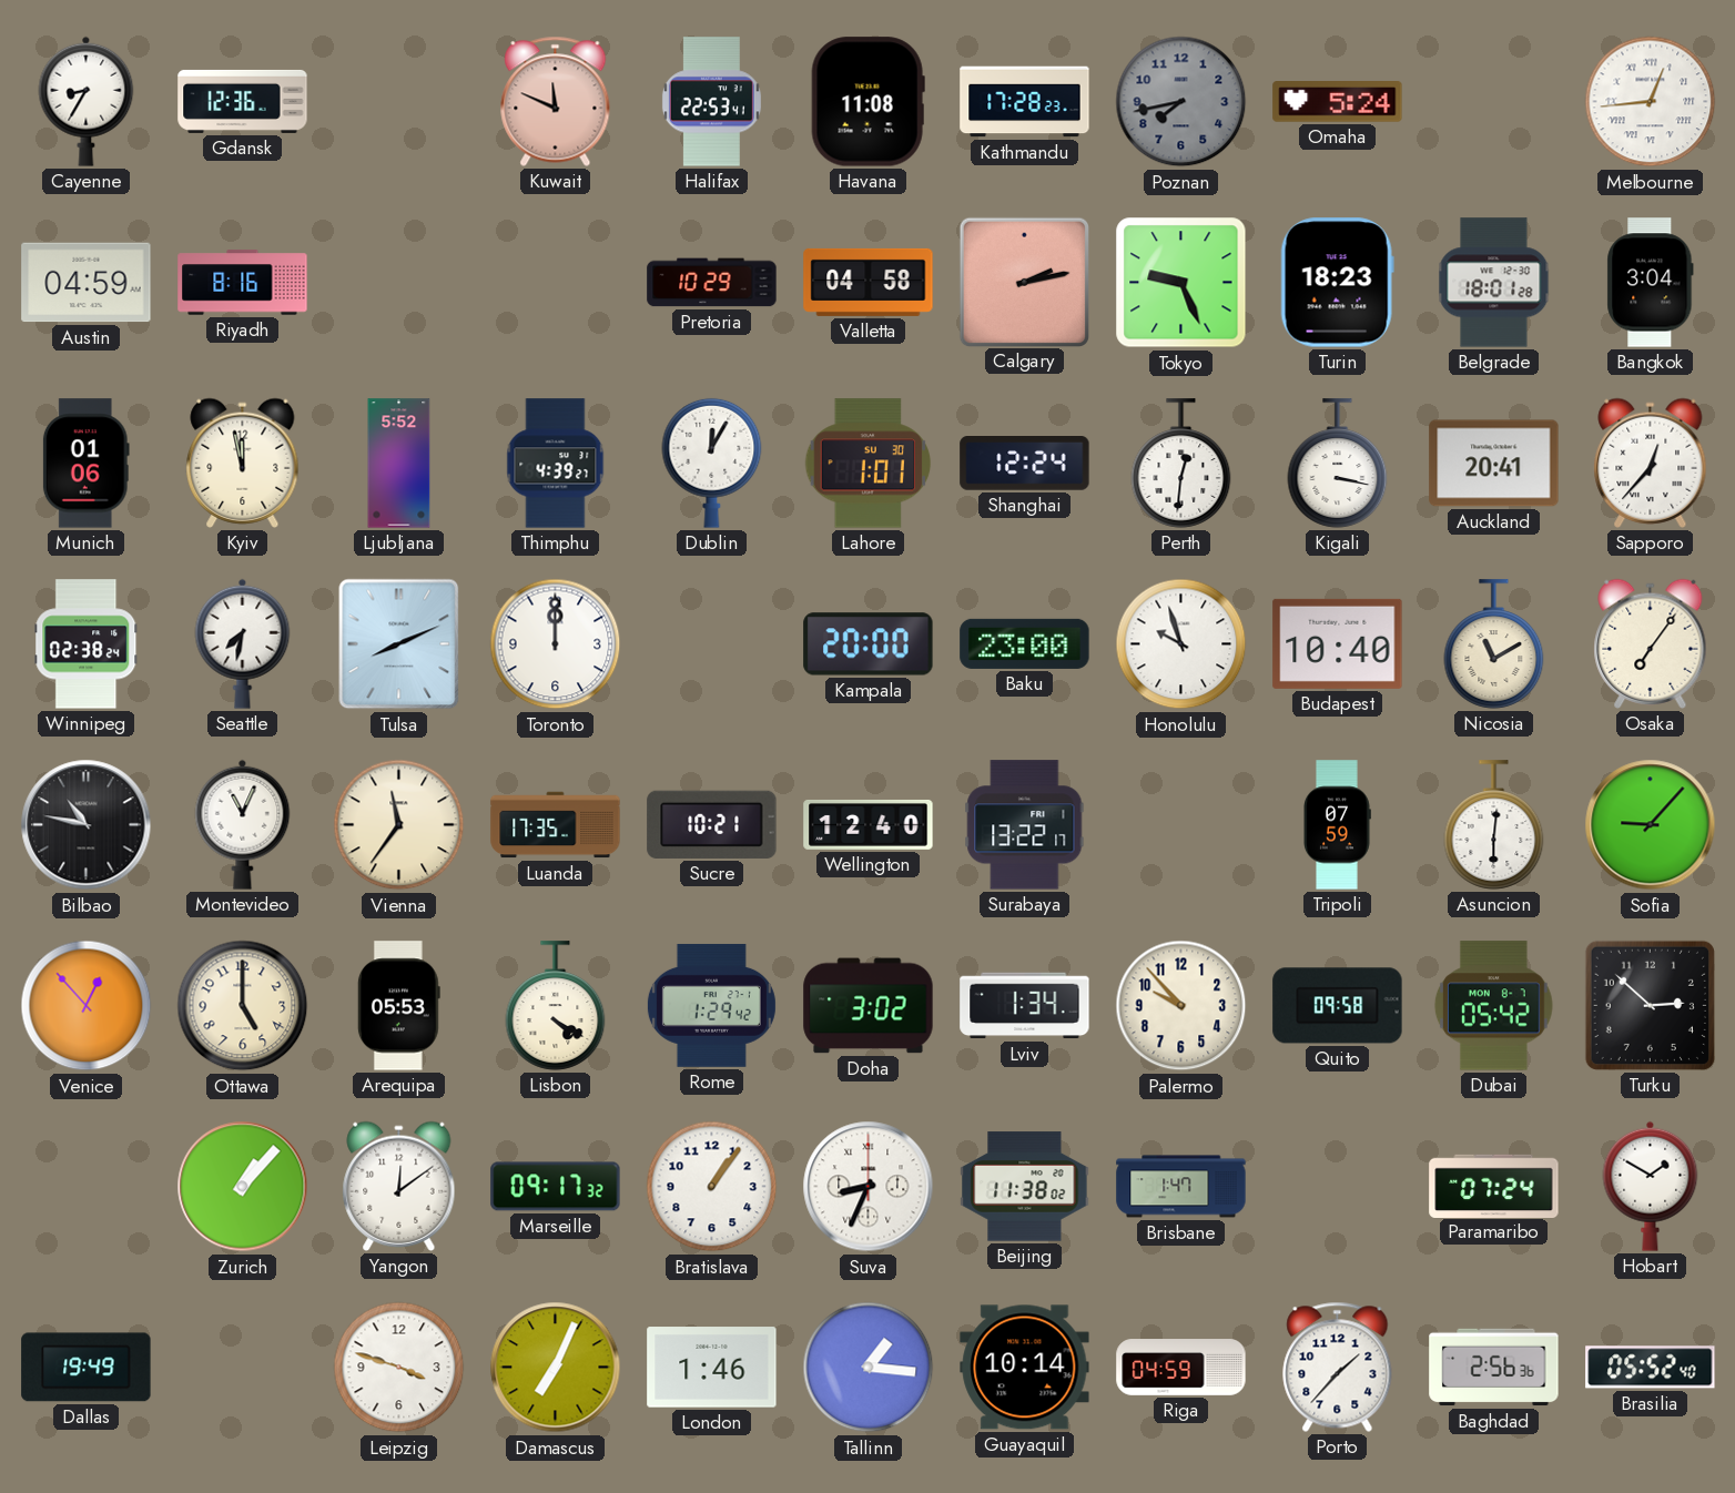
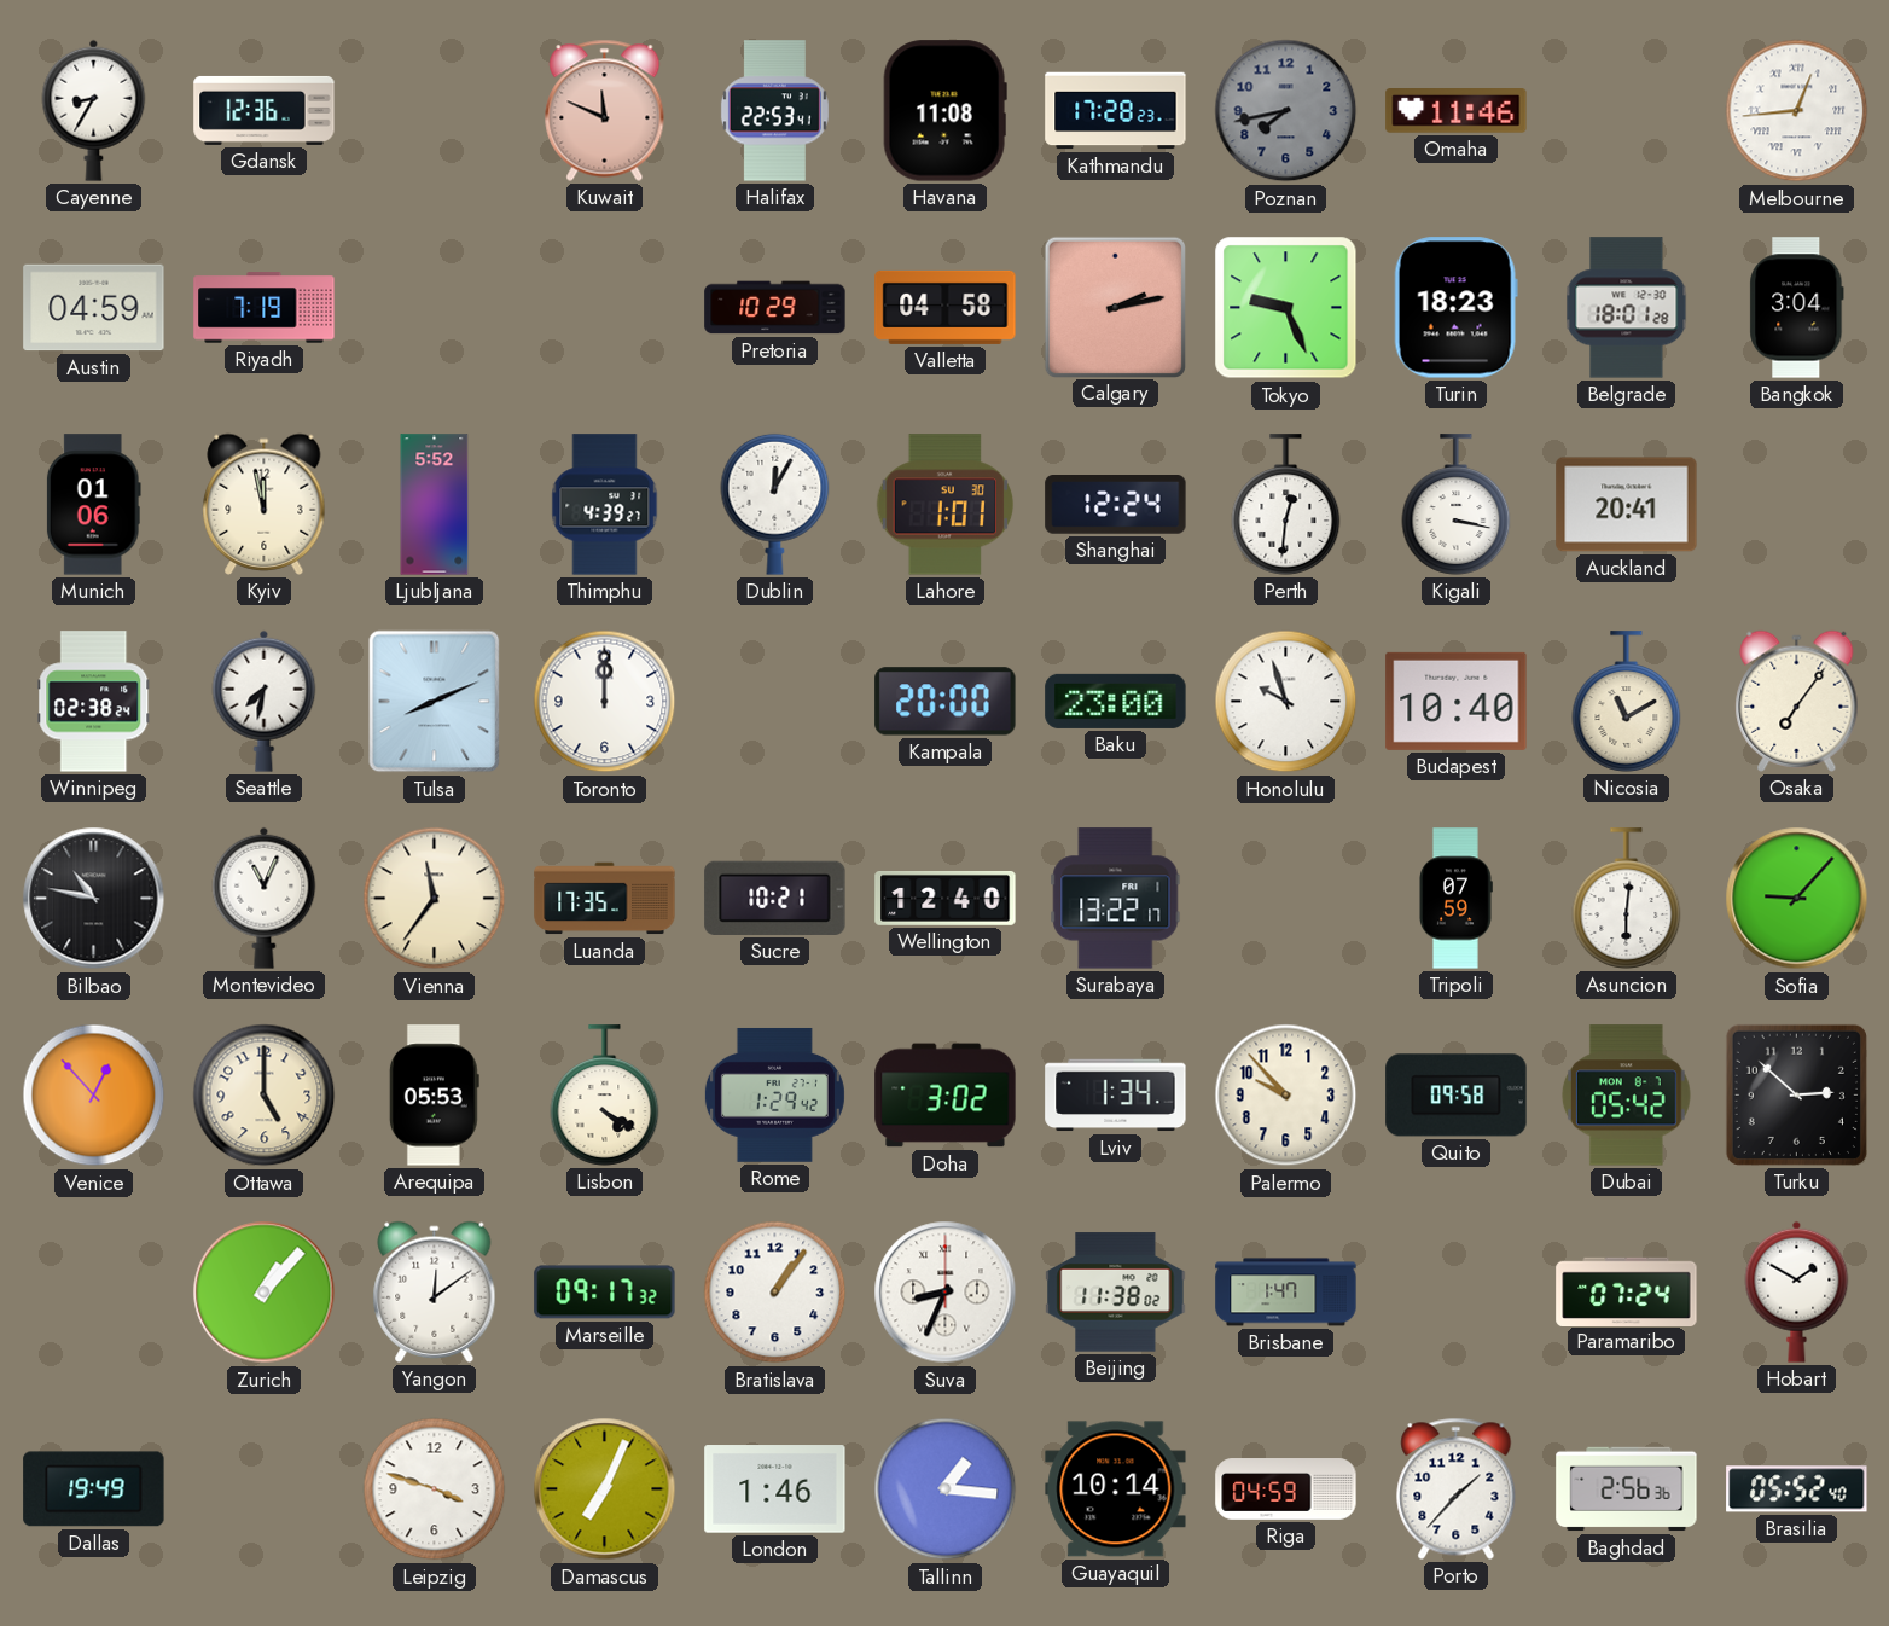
Omaha: 5:24 -> 11:46
Riyadh: 8:16 -> 7:19
Sapporo: 12:37 -> none
